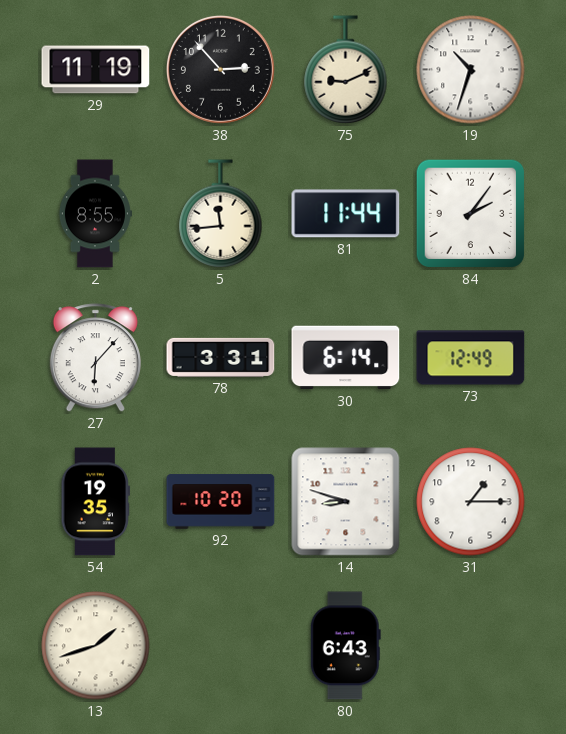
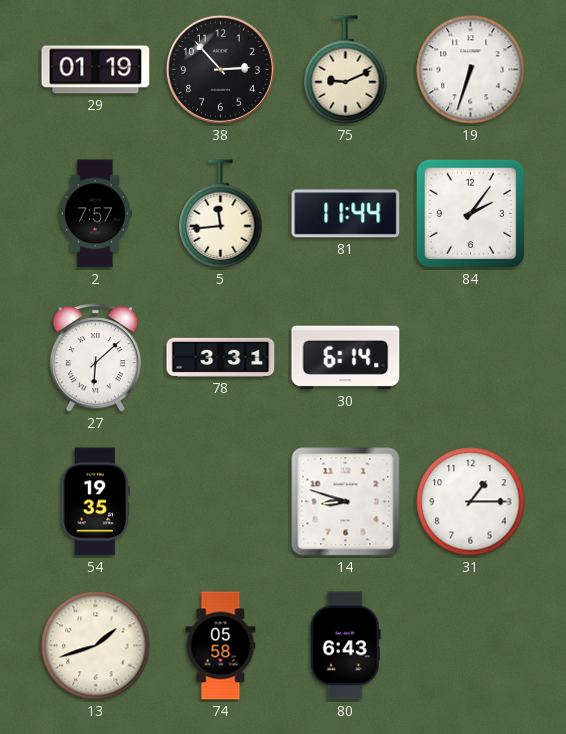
29: 11:19 -> 01:19
19: 10:33 -> 6:33
2: 8:55 -> 7:57
27: 6:07 -> 6:08
73: 12:49 -> none
92: 10:20 -> none
74: none -> 05:58
